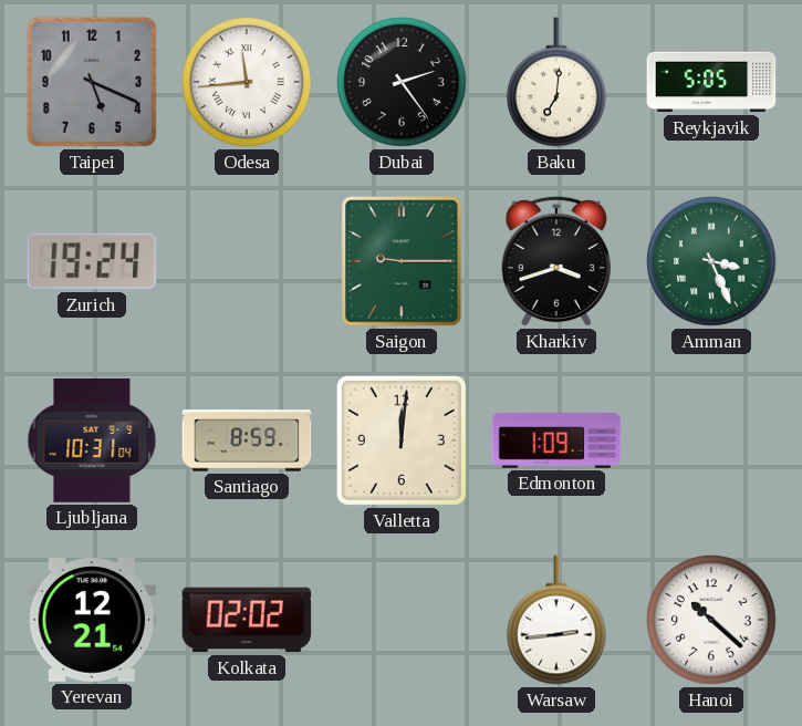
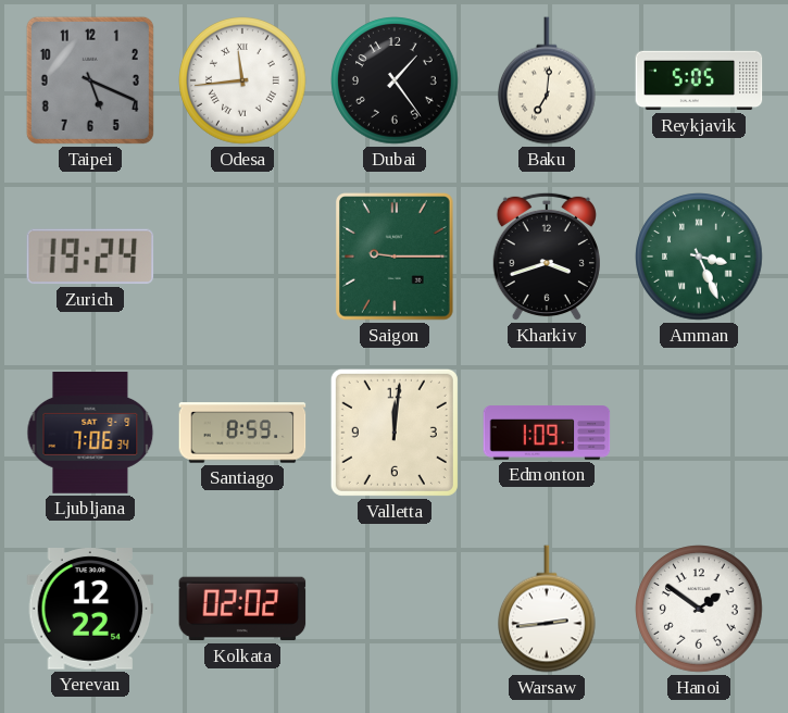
Dubai: 2:24 -> 1:24
Ljubljana: 10:31 -> 7:06
Yerevan: 12:21 -> 12:22
Hanoi: 10:22 -> 1:51
